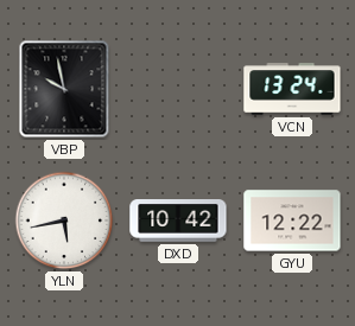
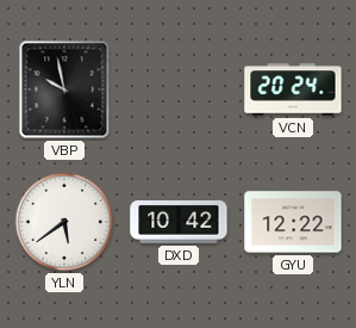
VCN: 13:24 -> 20:24
YLN: 5:43 -> 5:39
